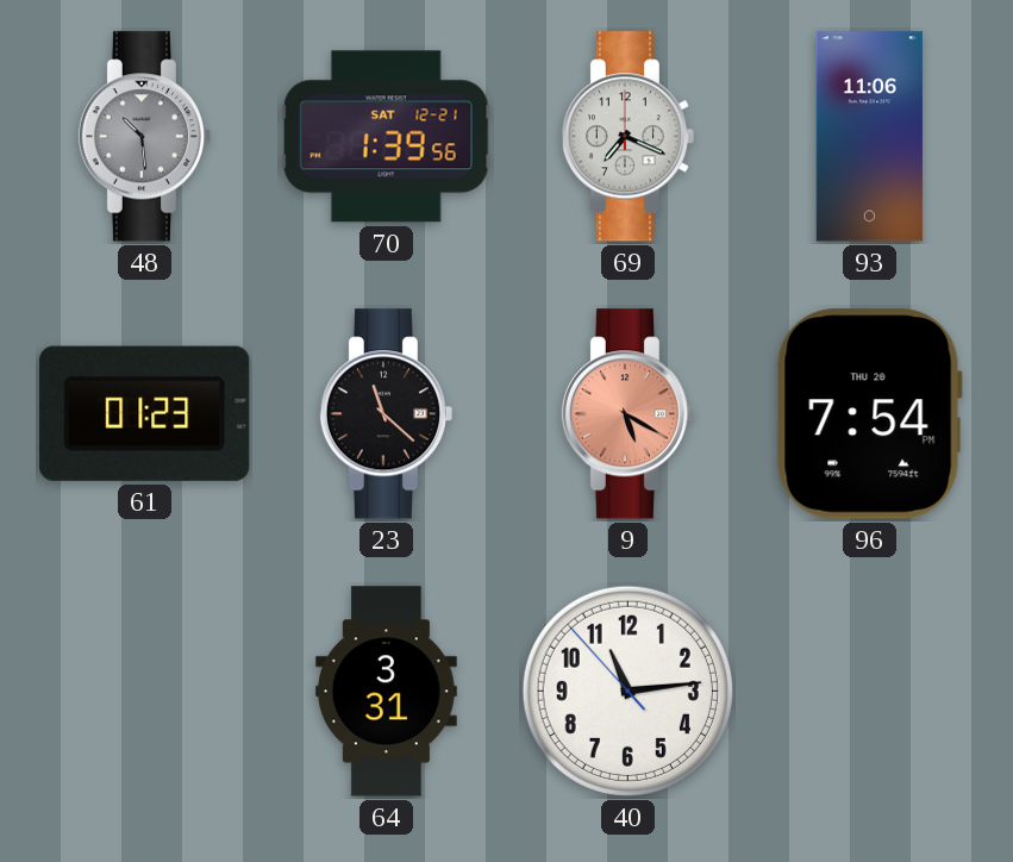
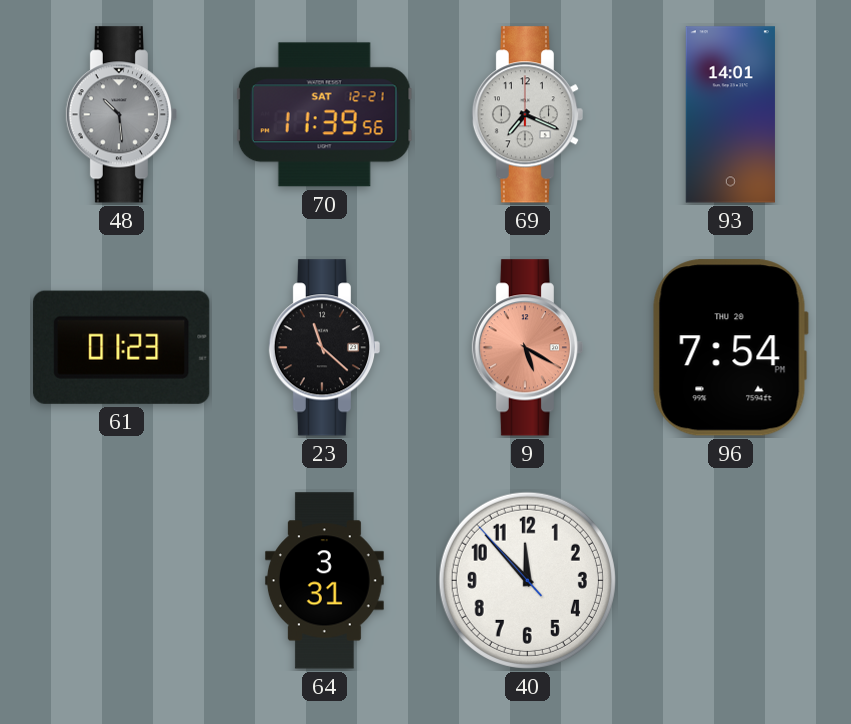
70: 1:39 -> 11:39
93: 11:06 -> 14:01
40: 11:13 -> 11:52
